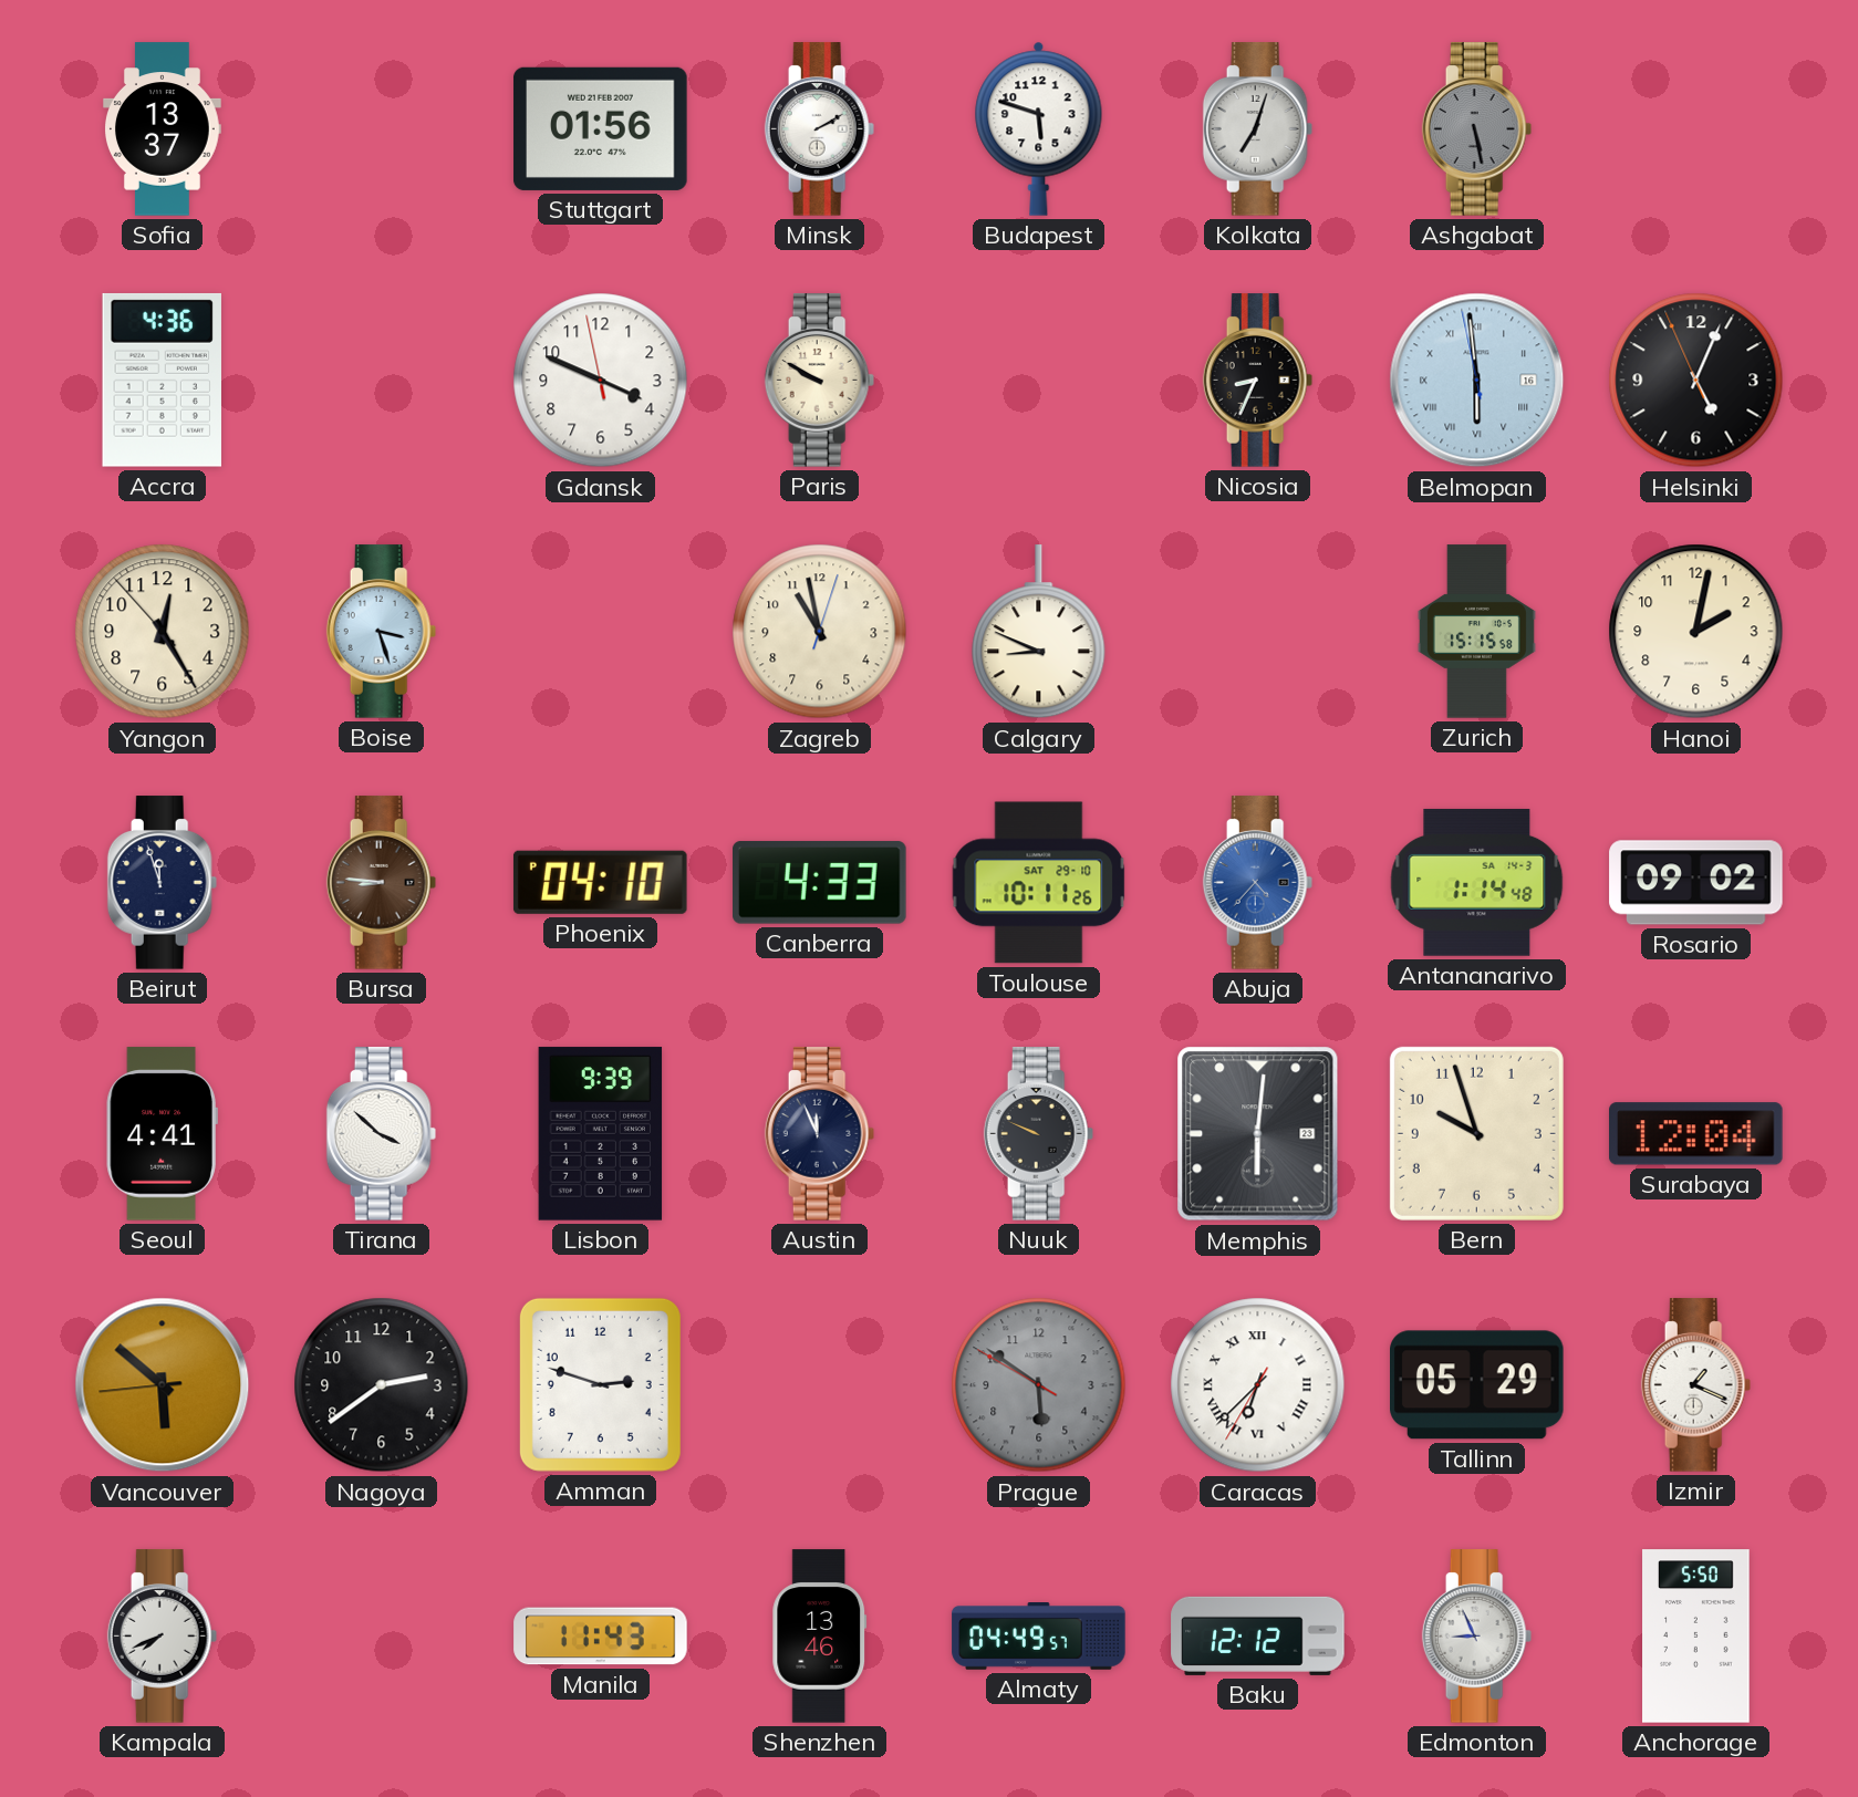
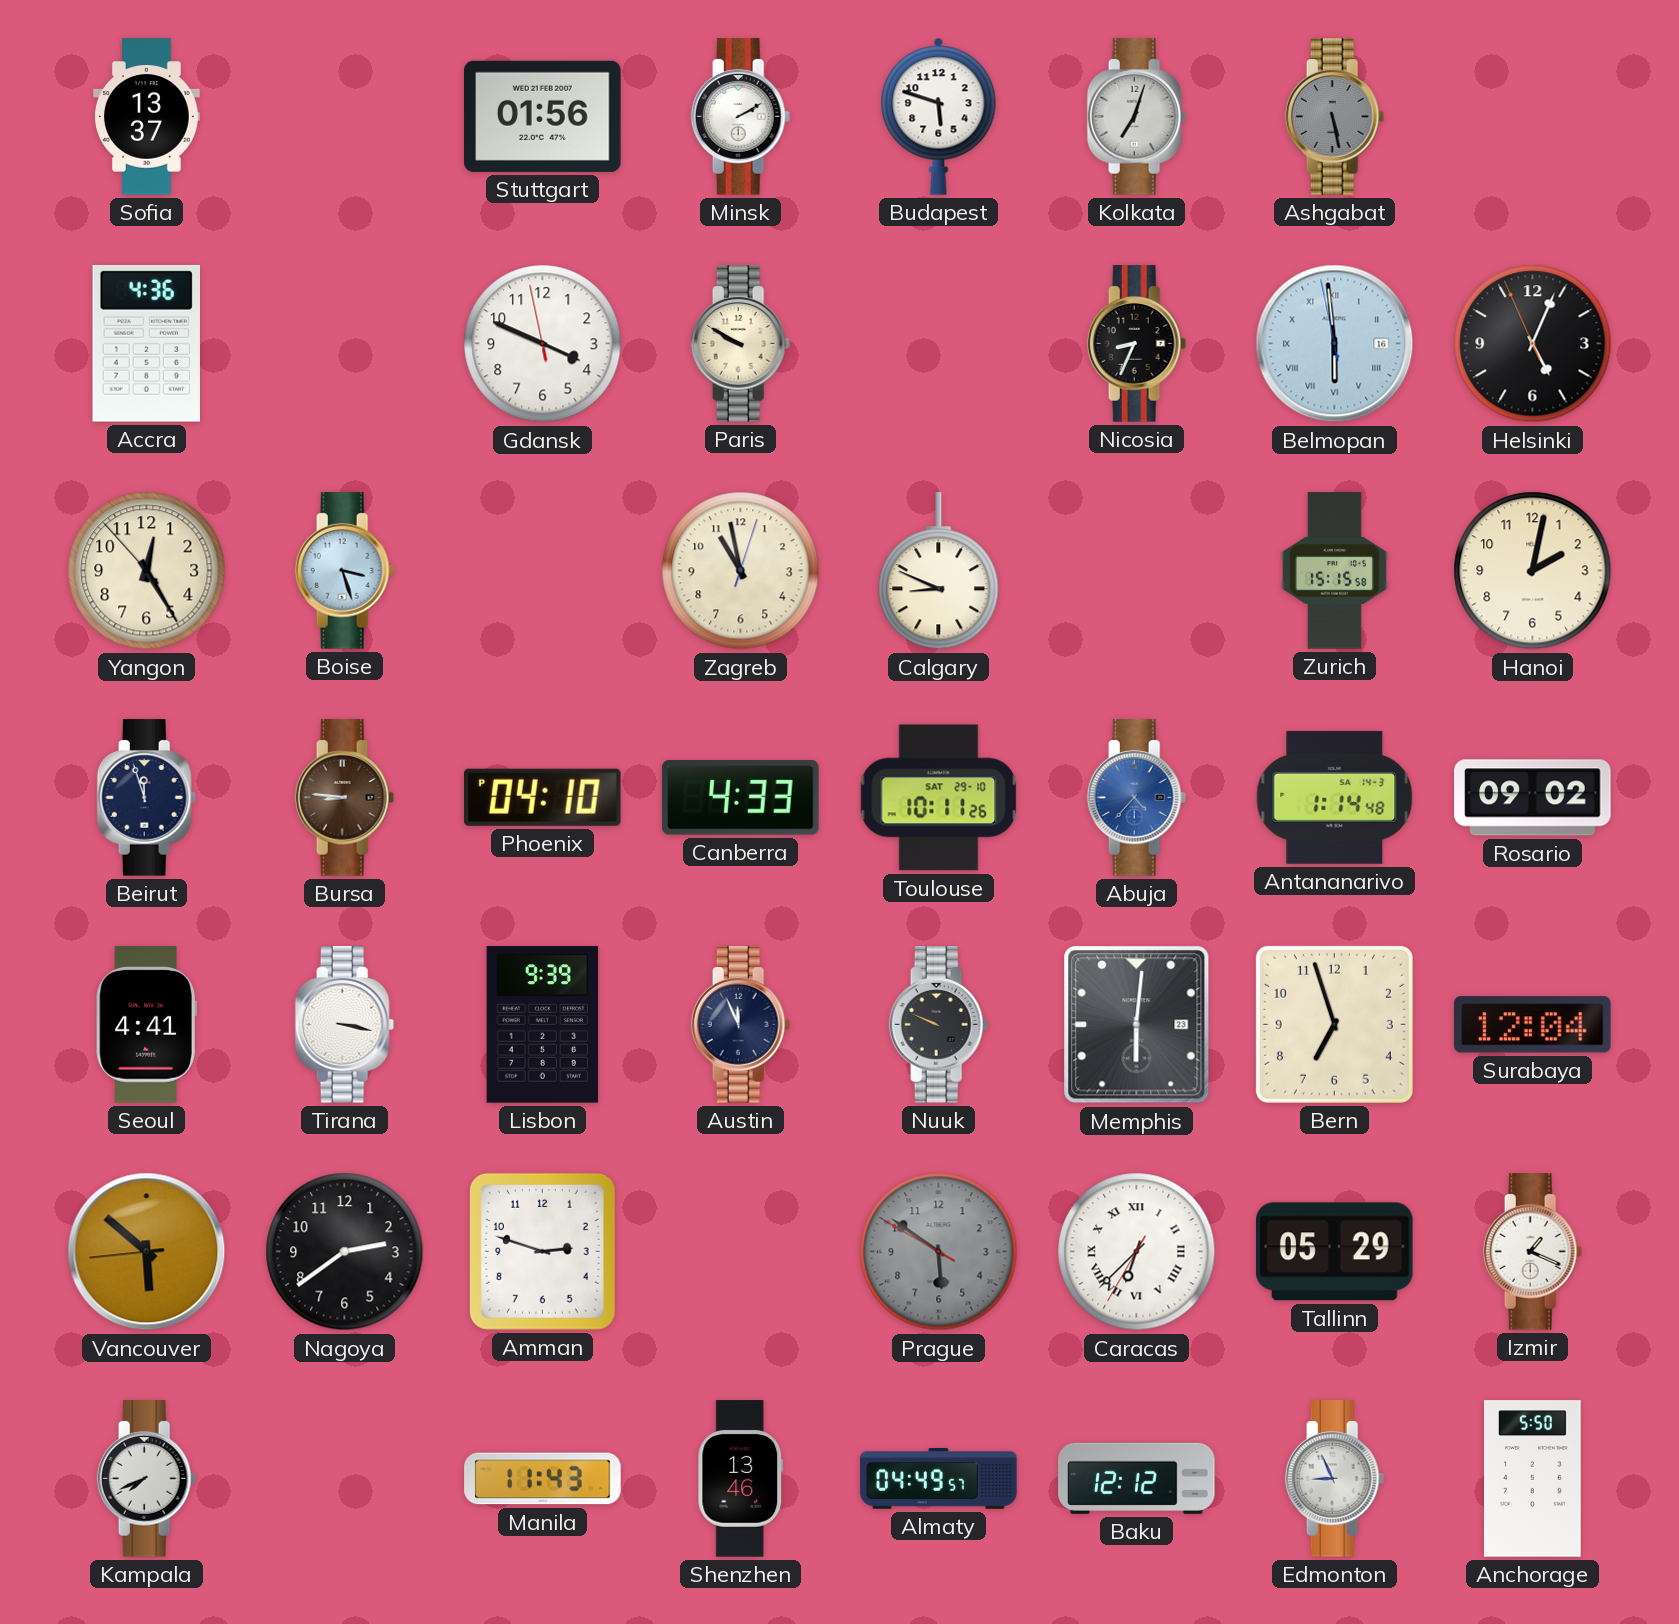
Tirana: 3:52 -> 3:17
Bern: 9:57 -> 6:57
